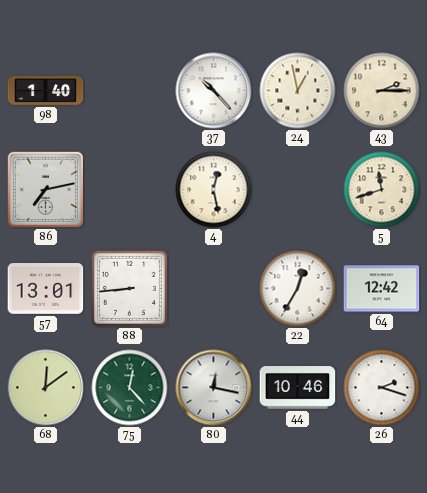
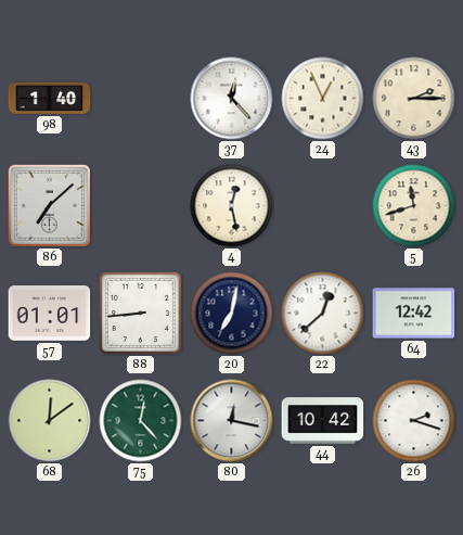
37: 10:23 -> 12:23
24: 12:58 -> 12:56
86: 7:13 -> 7:08
57: 13:01 -> 01:01
20: none -> 7:02
22: 12:35 -> 12:38
44: 10:46 -> 10:42
